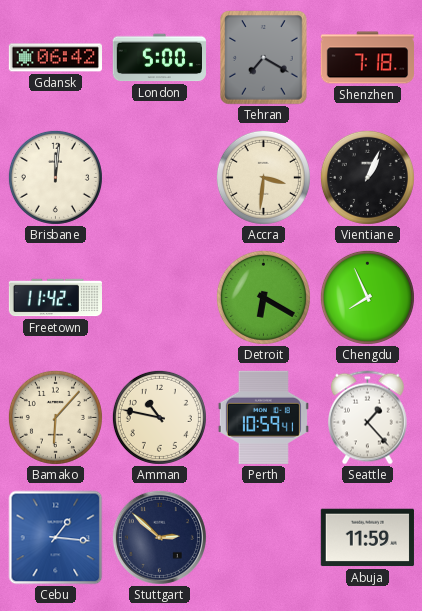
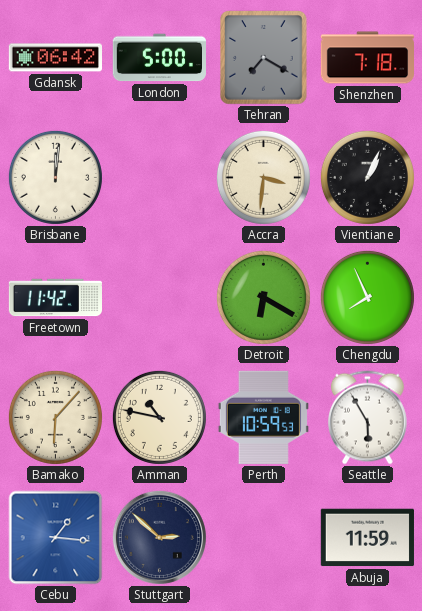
Perth: 10:59:41 -> 10:59:53
Seattle: 1:23 -> 5:55
